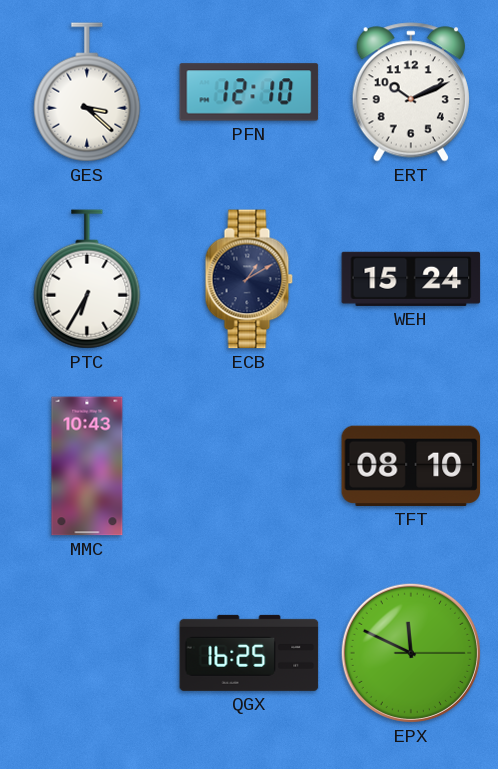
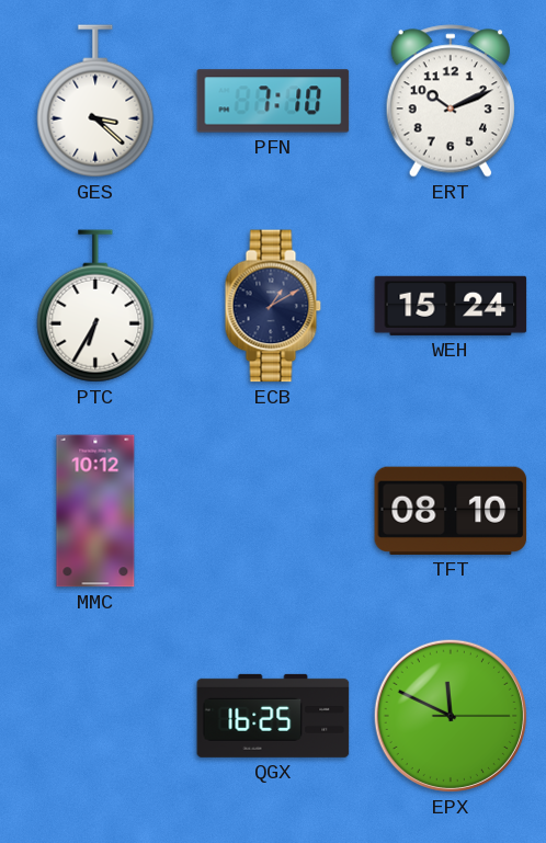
PFN: 12:10 -> 7:10
MMC: 10:43 -> 10:12
